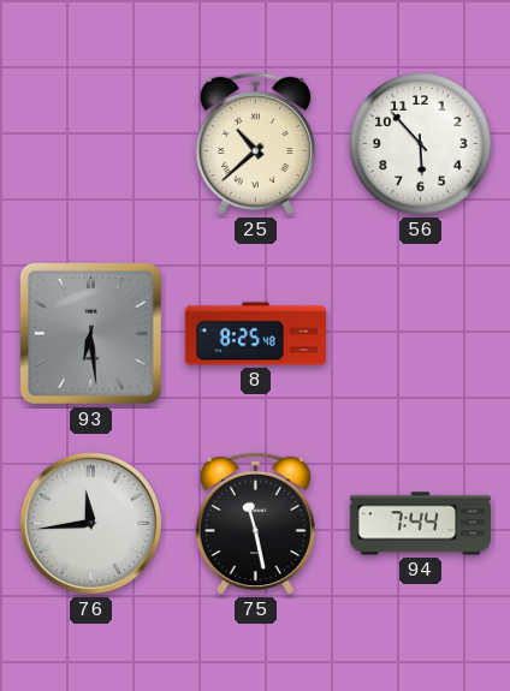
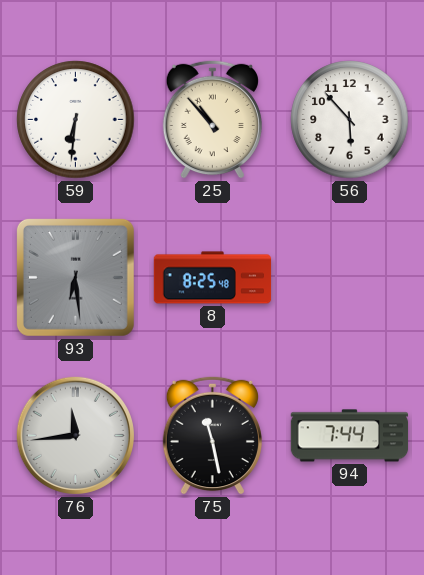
59: none -> 6:31
25: 10:38 -> 10:53
